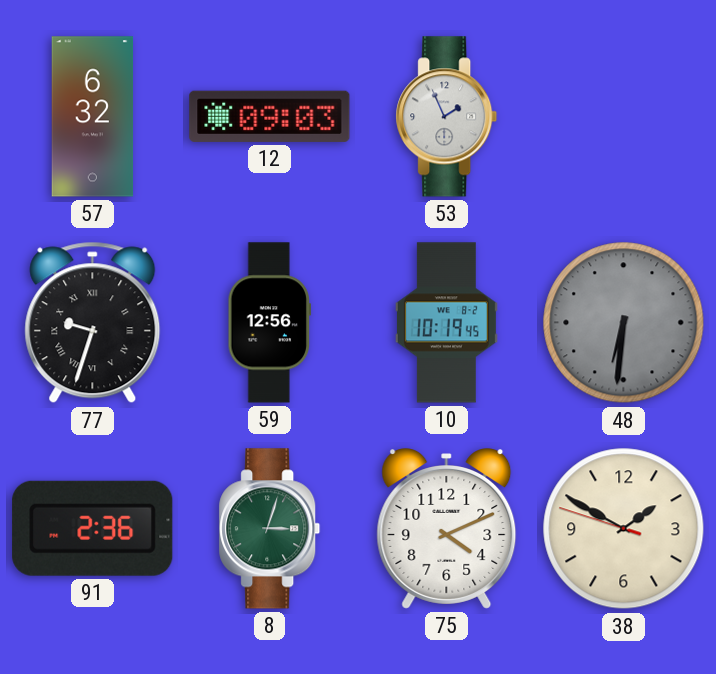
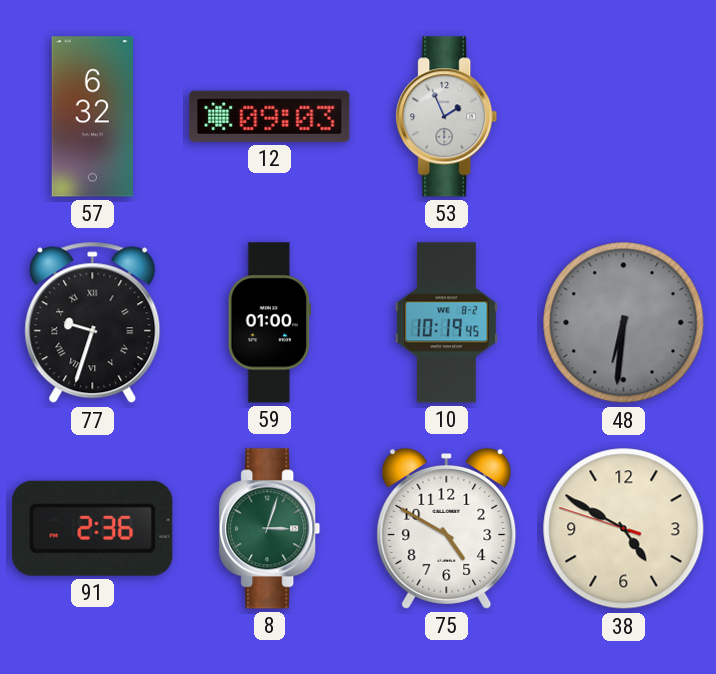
59: 12:56 -> 01:00
75: 4:11 -> 4:50
38: 1:49 -> 4:49
